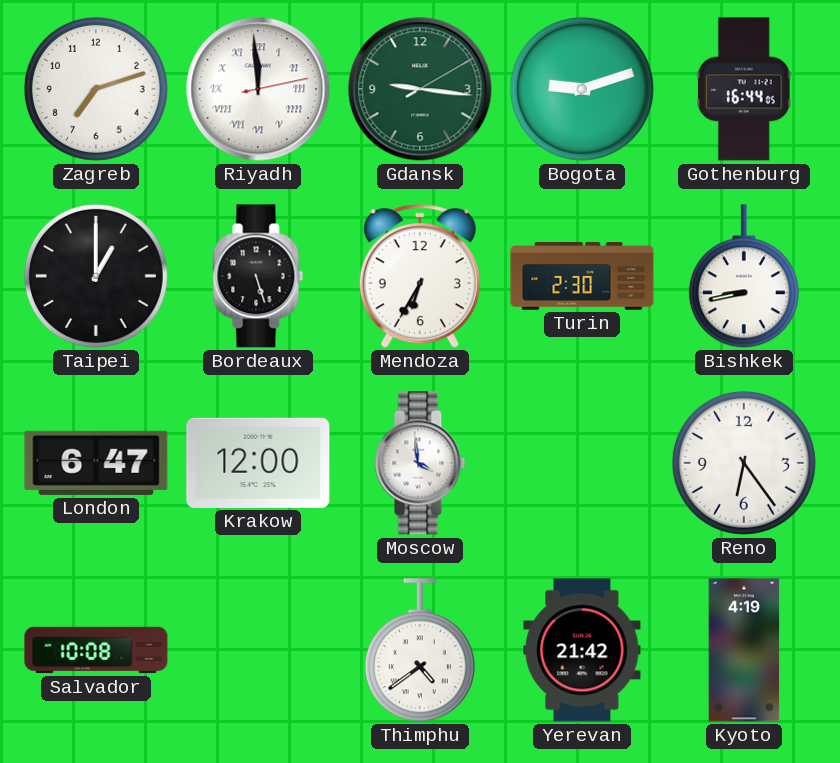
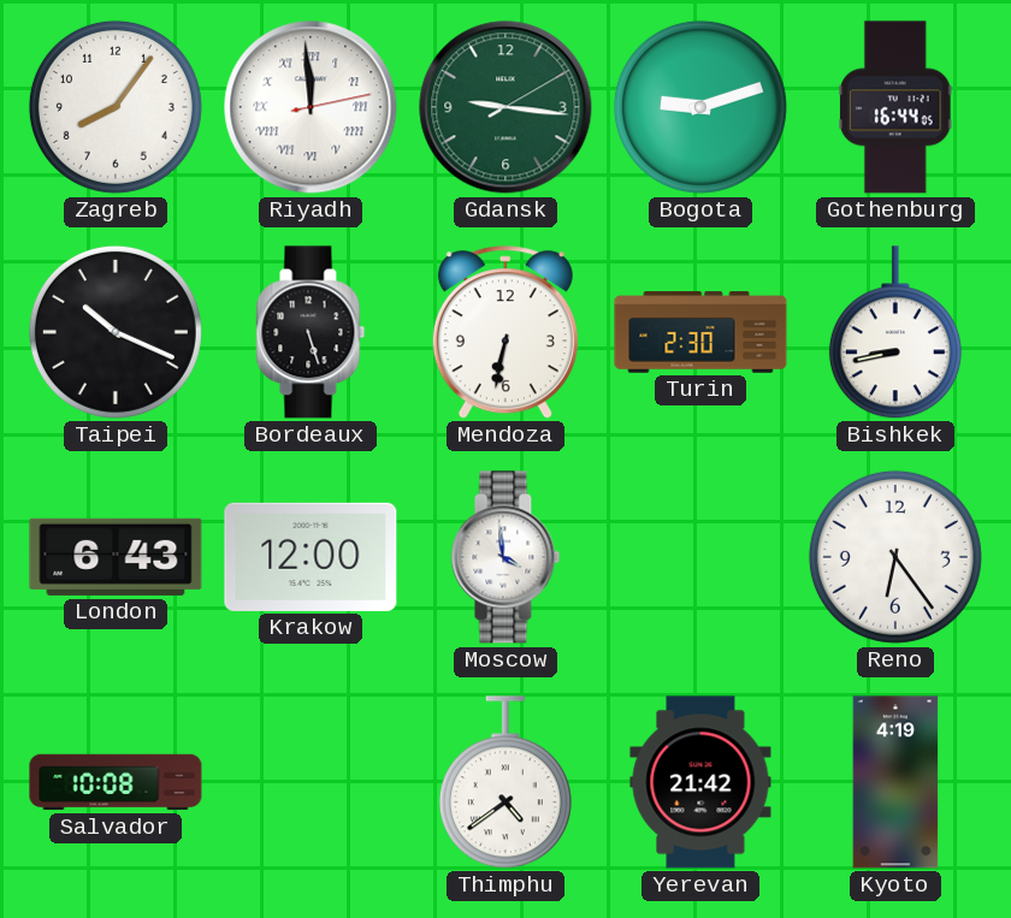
Zagreb: 7:12 -> 8:06
Taipei: 1:00 -> 10:19
Mendoza: 6:35 -> 6:32
London: 6:47 -> 6:43
